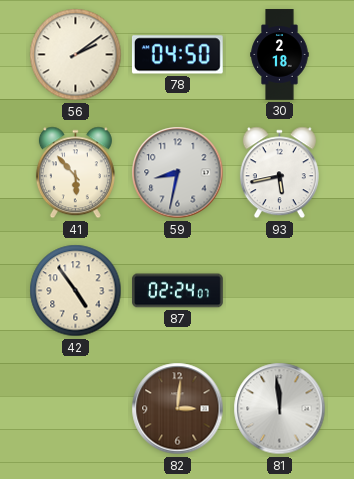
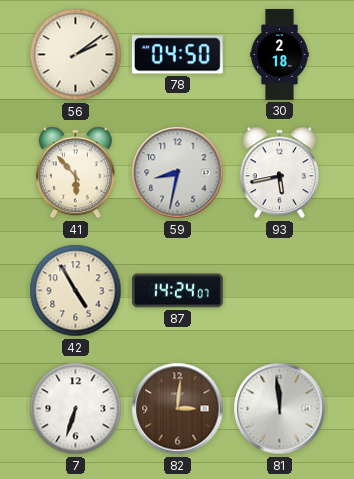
42: 4:54 -> 4:55
87: 02:24 -> 14:24
7: none -> 6:33
